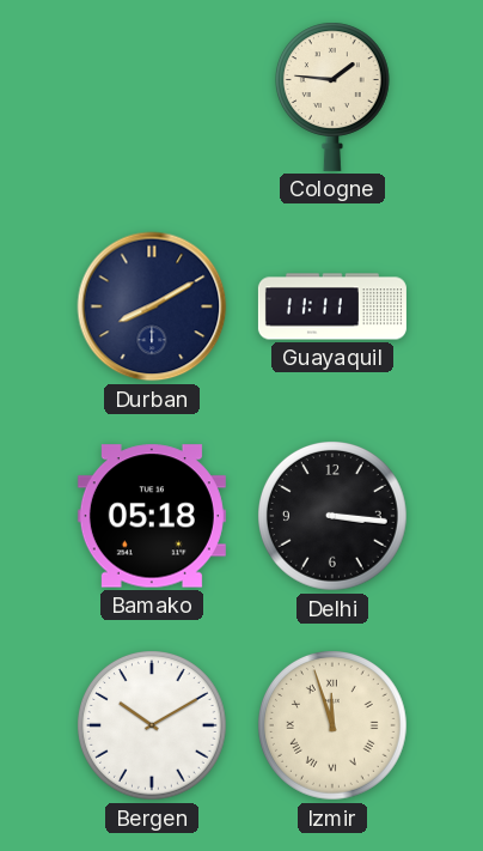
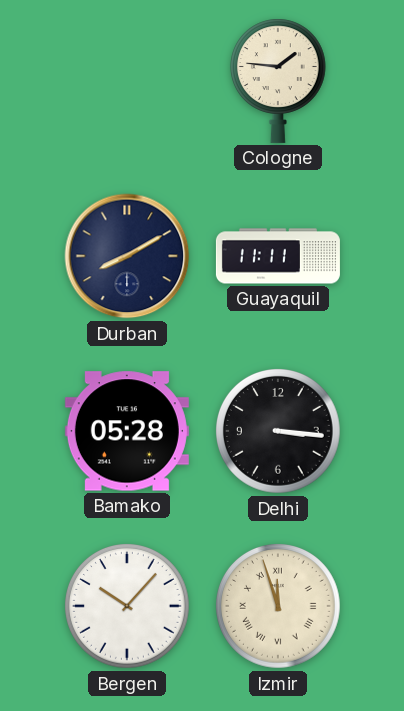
Bamako: 05:18 -> 05:28
Bergen: 10:10 -> 10:07
